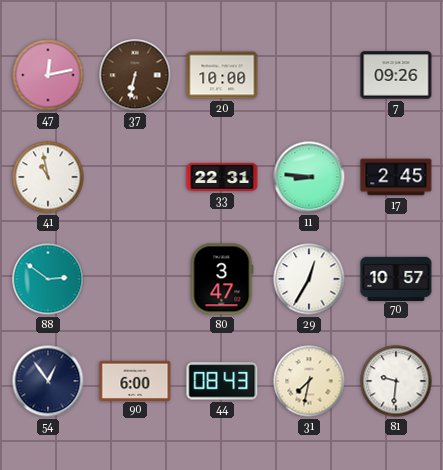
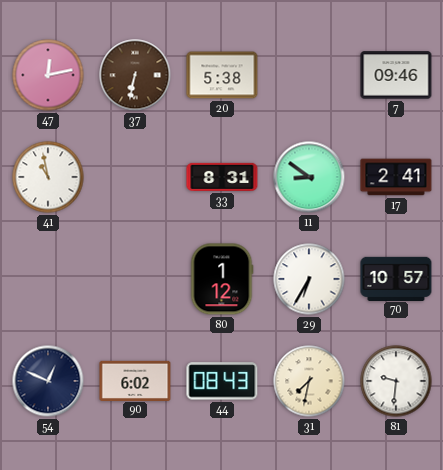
20: 10:00 -> 5:38
7: 09:26 -> 09:46
33: 22:31 -> 8:31
11: 8:46 -> 8:51
17: 2:45 -> 2:41
88: 2:51 -> none
80: 3:47 -> 1:12
29: 12:35 -> 6:35
54: 12:54 -> 12:49
90: 6:00 -> 6:02
